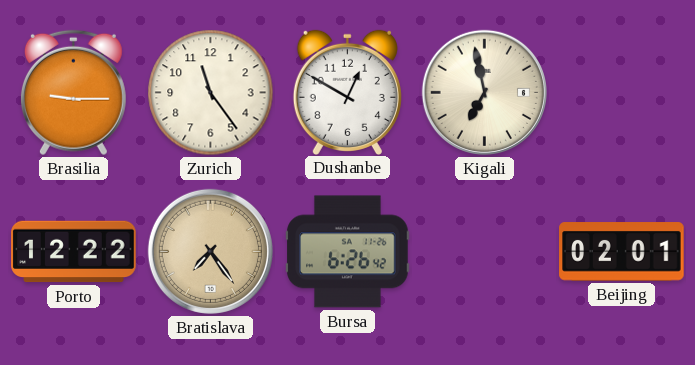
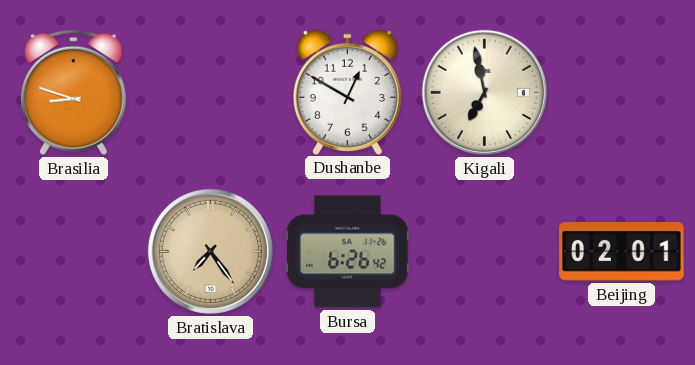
Brasilia: 9:15 -> 8:48
Zurich: 11:24 -> none
Porto: 12:22 -> none
